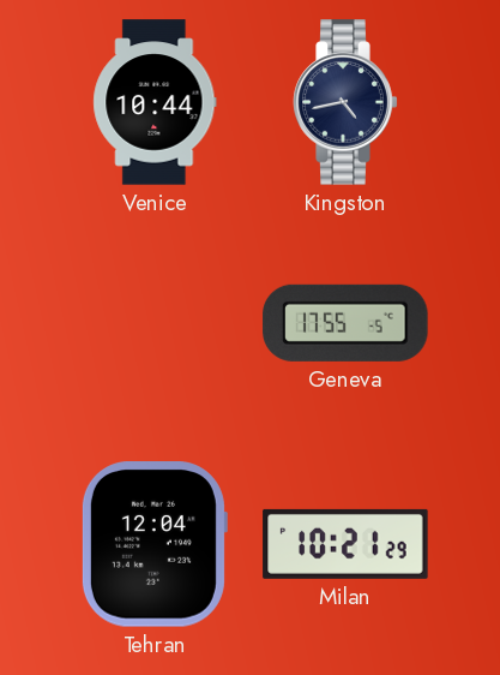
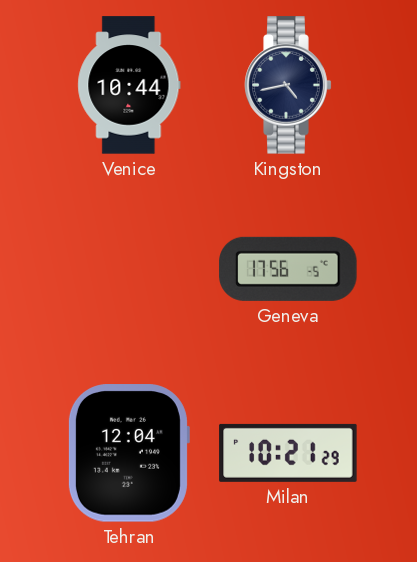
Geneva: 17:55 -> 17:56
